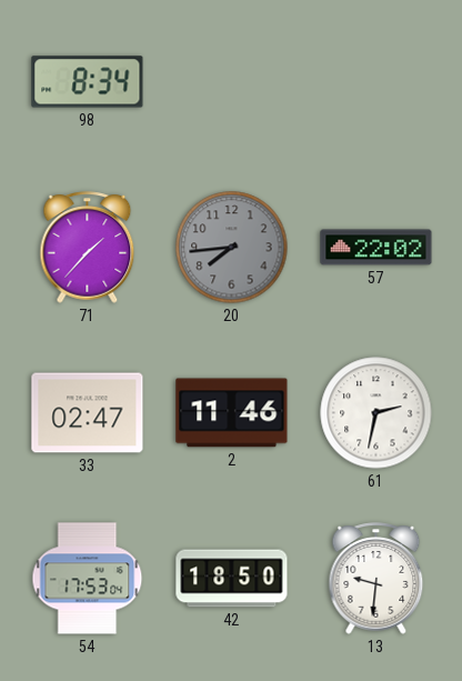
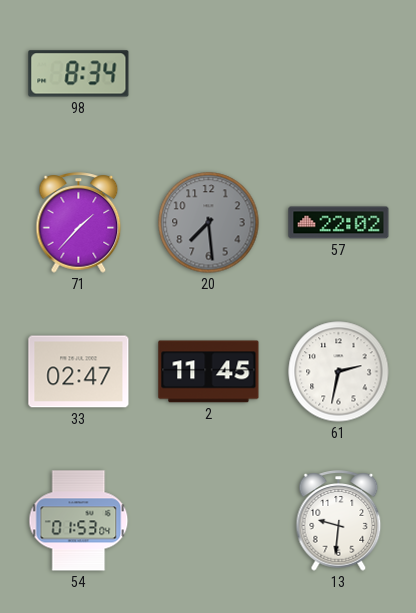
20: 7:44 -> 7:29
2: 11:46 -> 11:45
54: 17:53 -> 01:53
42: 18:50 -> none
